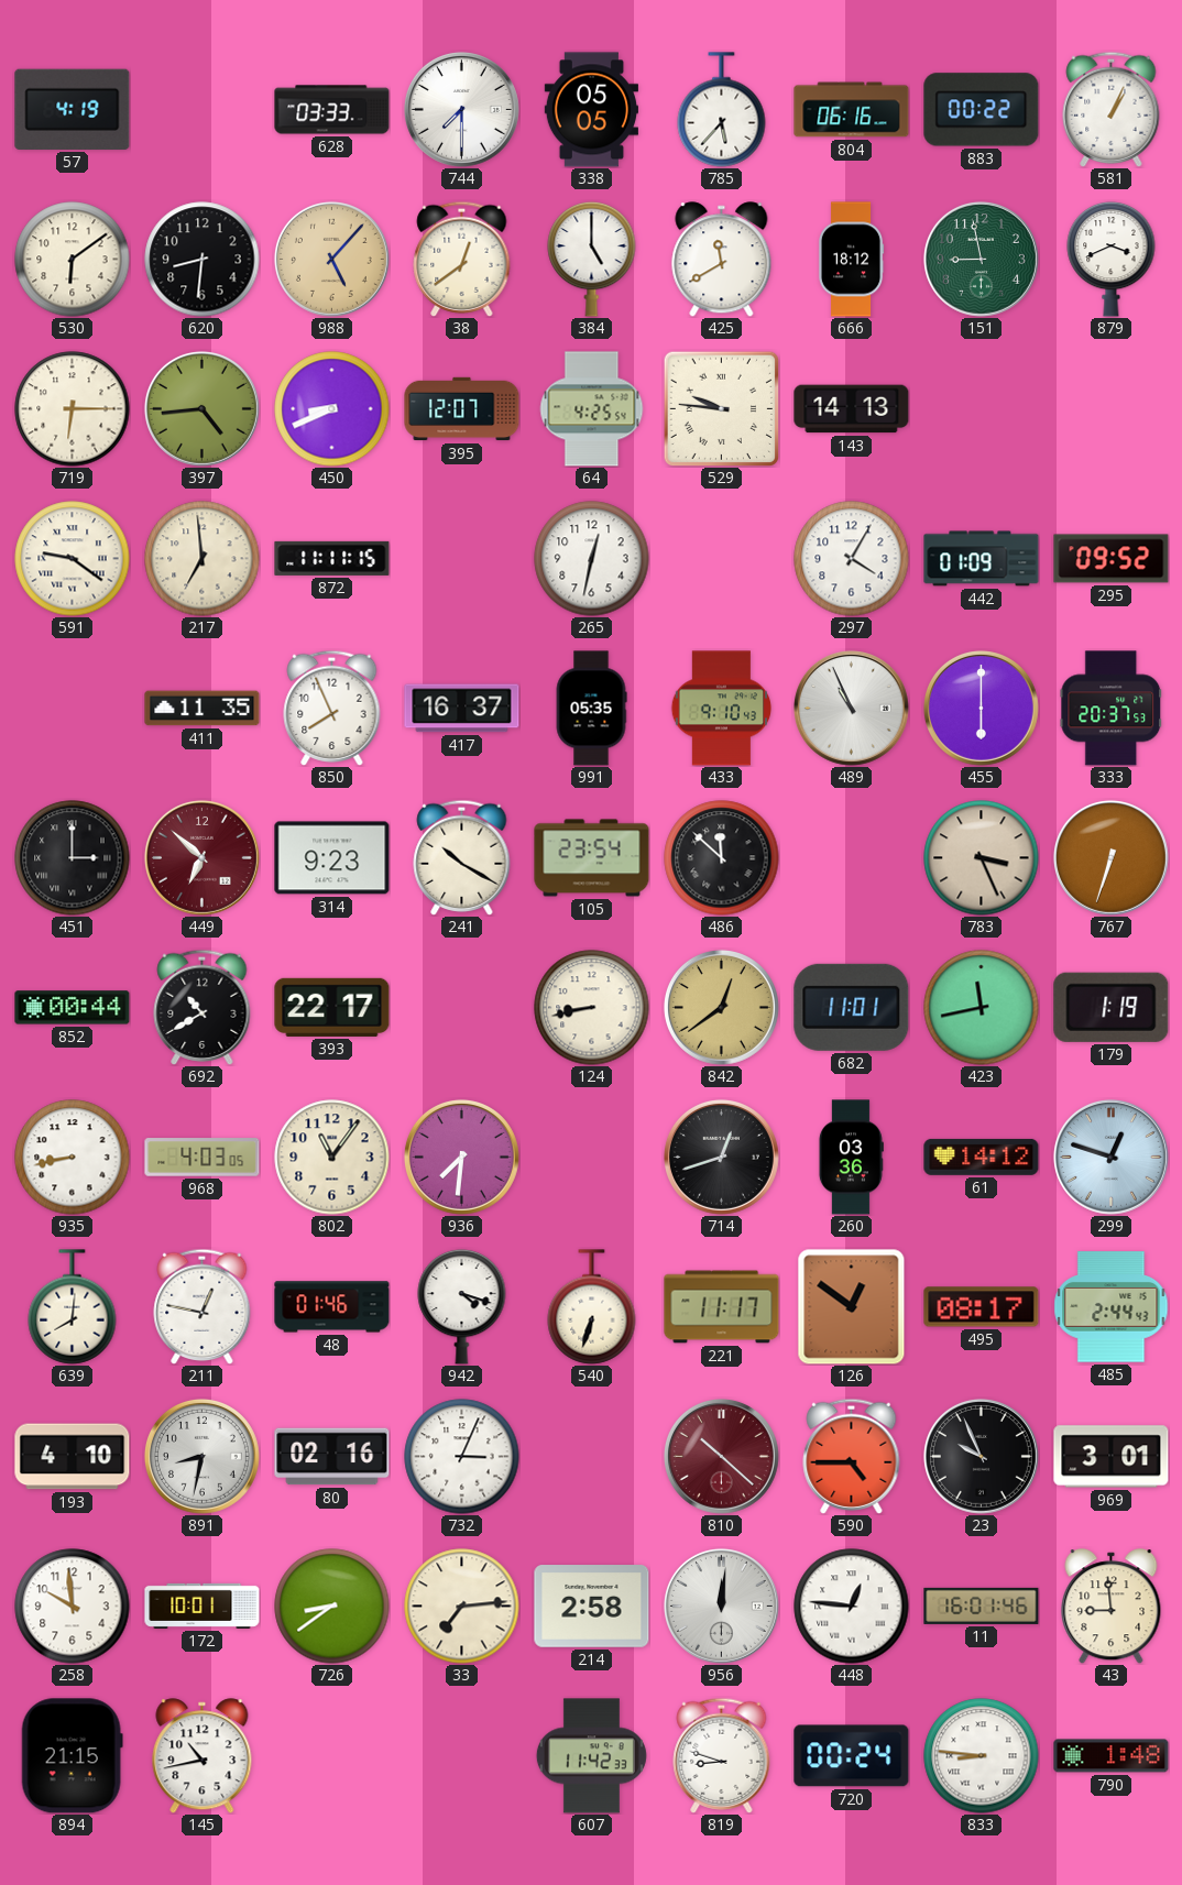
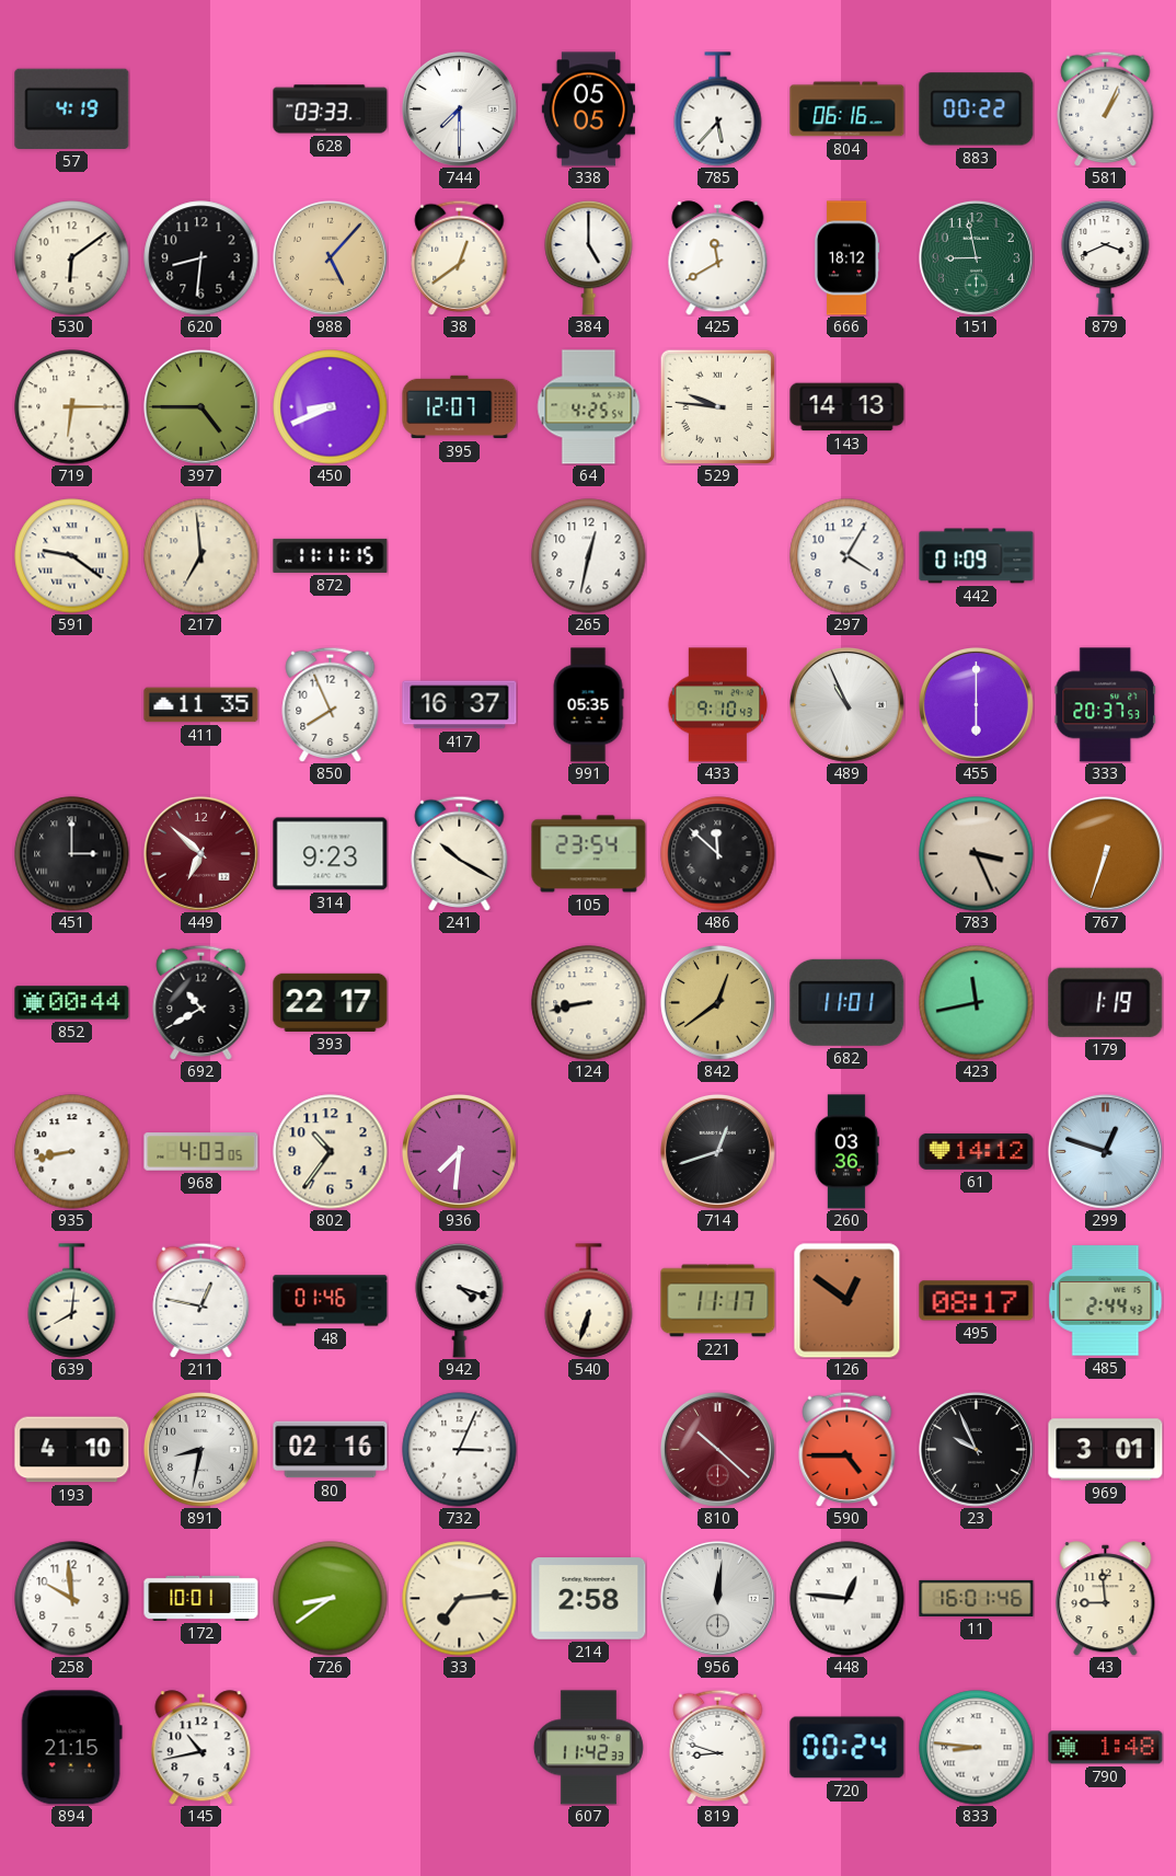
397: 4:44 -> 4:45
295: 09:52 -> none
802: 11:06 -> 10:36
